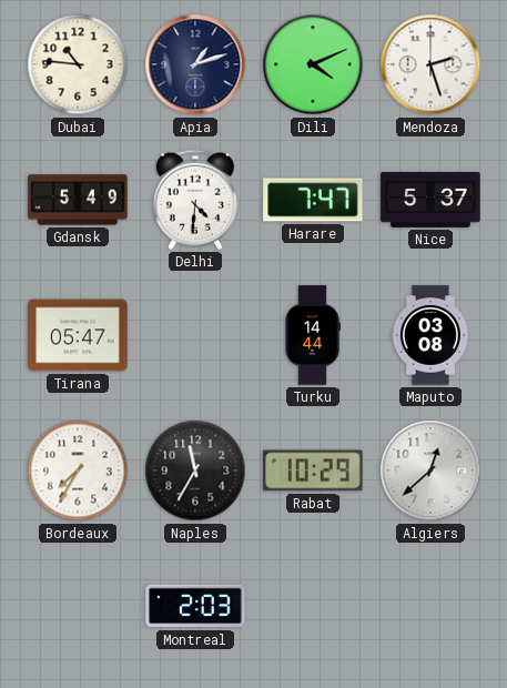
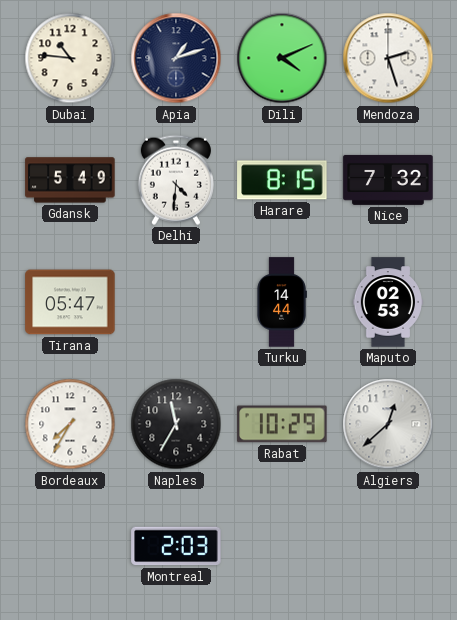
Harare: 7:47 -> 8:15
Nice: 5:37 -> 7:32
Maputo: 03:08 -> 02:53
